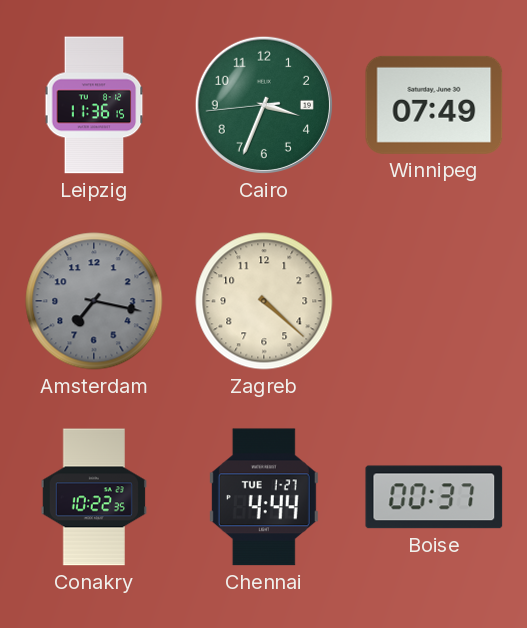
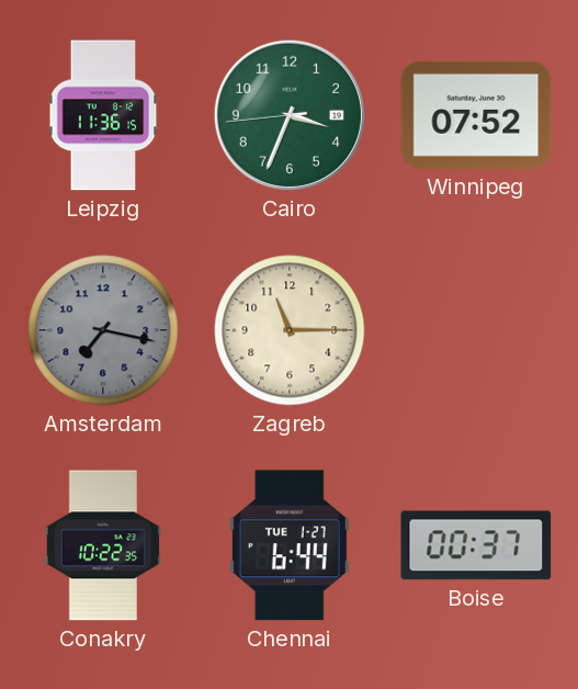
Winnipeg: 07:49 -> 07:52
Zagreb: 4:22 -> 11:15
Chennai: 4:44 -> 6:44
